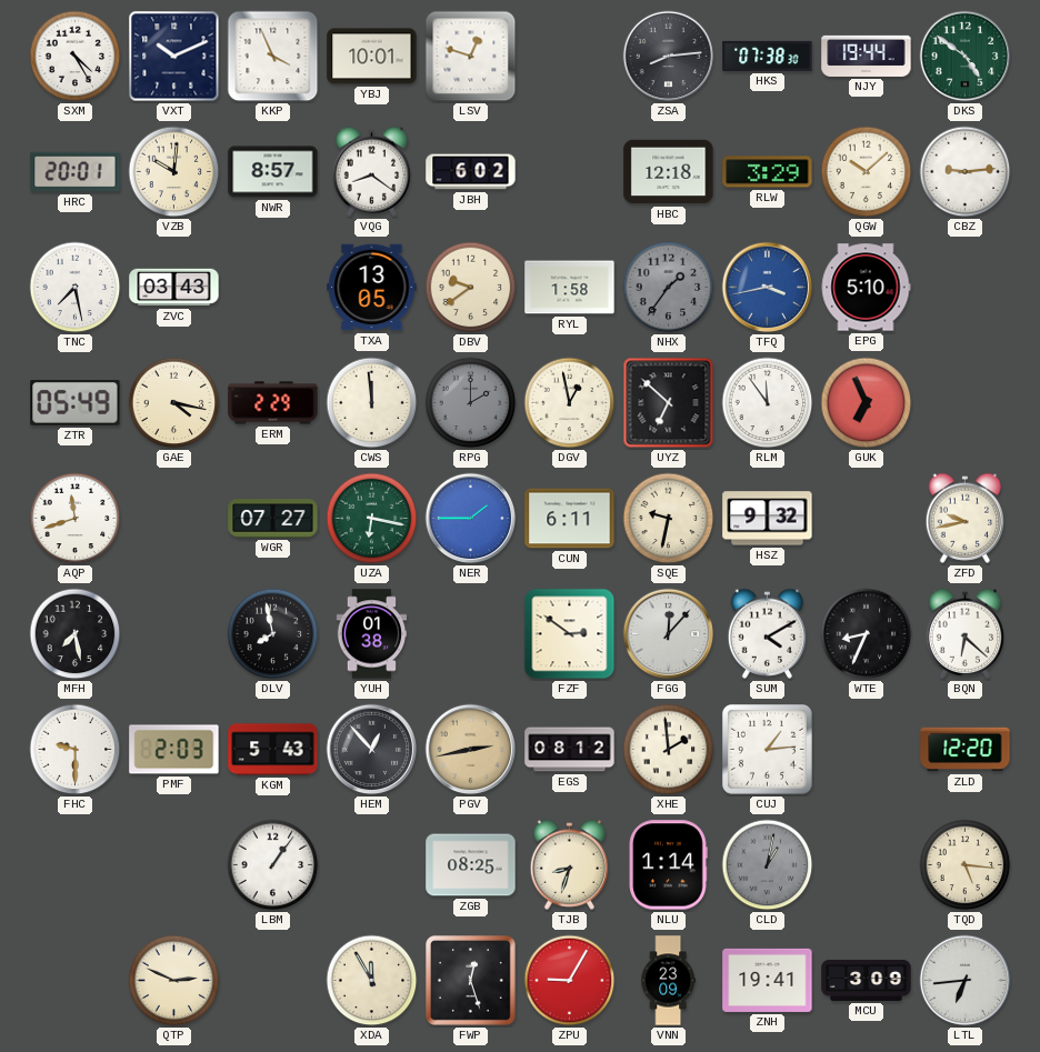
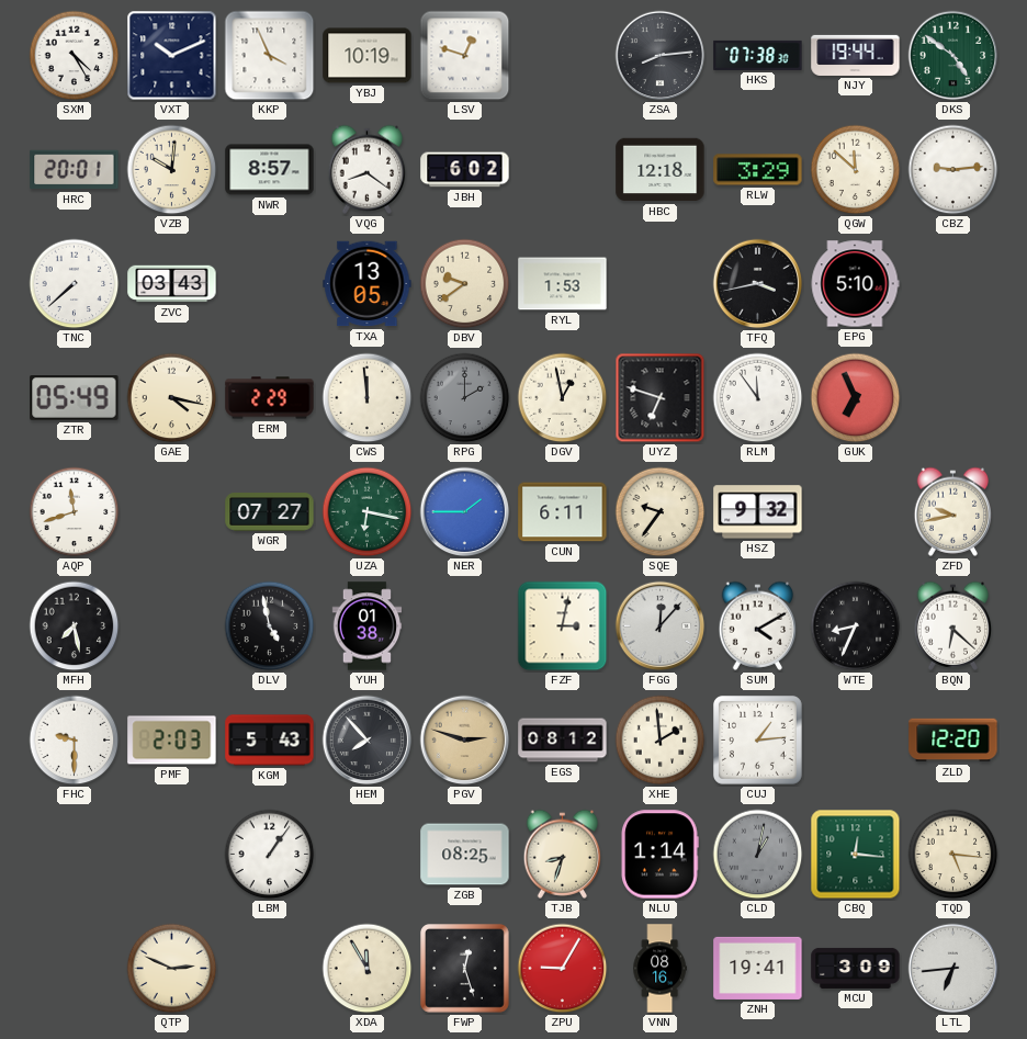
YBJ: 10:01 -> 10:19
QGW: 10:08 -> 11:52
TNC: 7:28 -> 7:38
RYL: 1:58 -> 1:53
NHX: 1:36 -> none
TFQ dial: blue -> black
UYZ: 6:52 -> 6:48
SQE: 9:32 -> 9:36
DLV: 7:58 -> 4:58
FZF: 2:51 -> 3:02
HEM: 12:53 -> 7:53
PGV: 2:43 -> 2:48
CBQ: none -> 12:16
VNN: 23:09 -> 08:16
